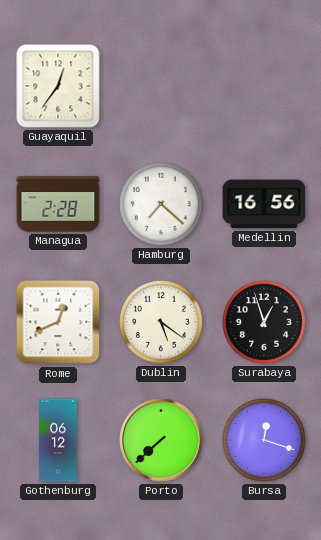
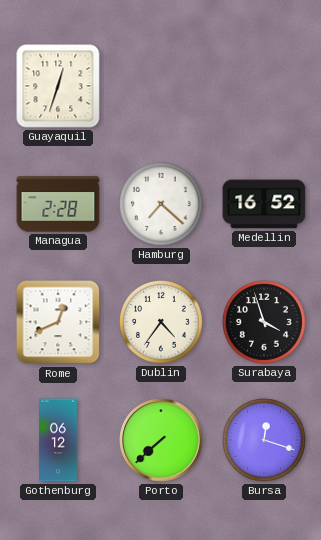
Guayaquil: 12:36 -> 12:33
Medellin: 16:56 -> 16:52
Dublin: 5:21 -> 4:36
Surabaya: 12:57 -> 3:57
